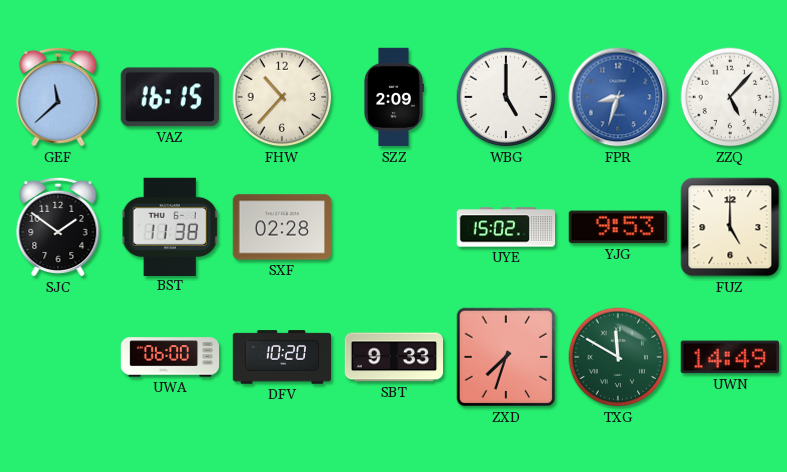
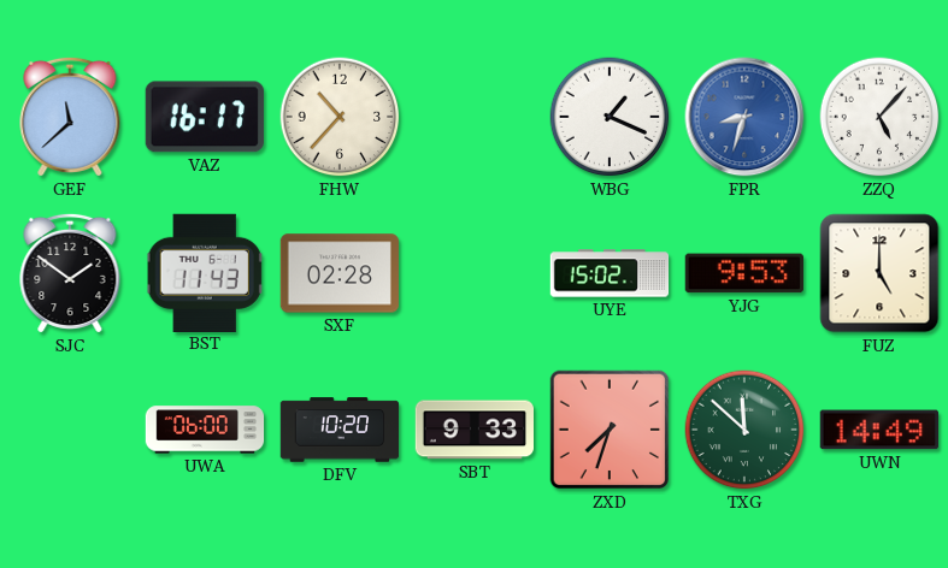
VAZ: 16:15 -> 16:17
SZZ: 2:09 -> none
WBG: 5:00 -> 1:19
BST: 11:38 -> 11:43
TXG: 11:50 -> 11:52
